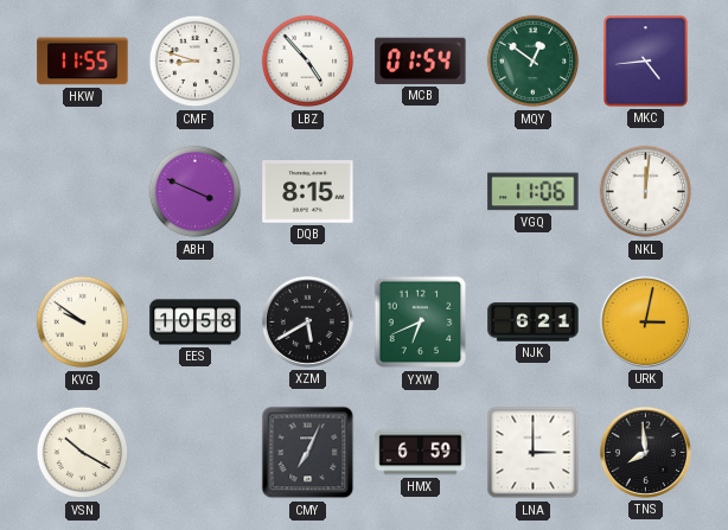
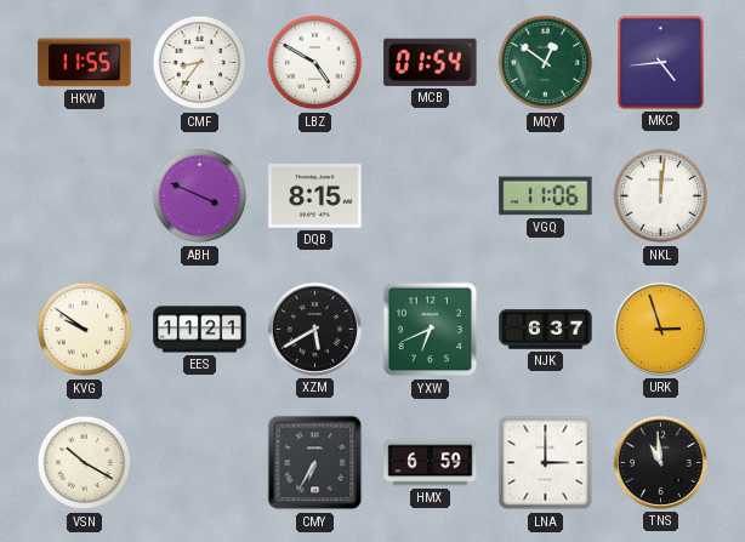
CMF: 8:48 -> 8:36
LBZ: 4:53 -> 4:50
EES: 10:58 -> 11:21
NJK: 6:21 -> 6:37
URK: 3:02 -> 2:57
CMY: 7:04 -> 6:35
TNS: 7:59 -> 10:59
